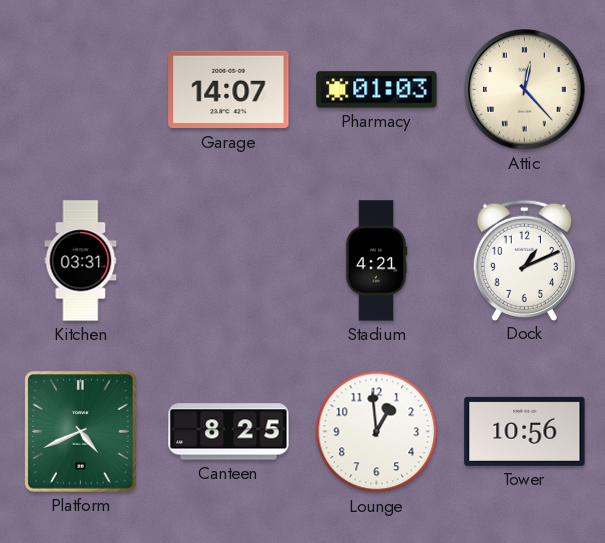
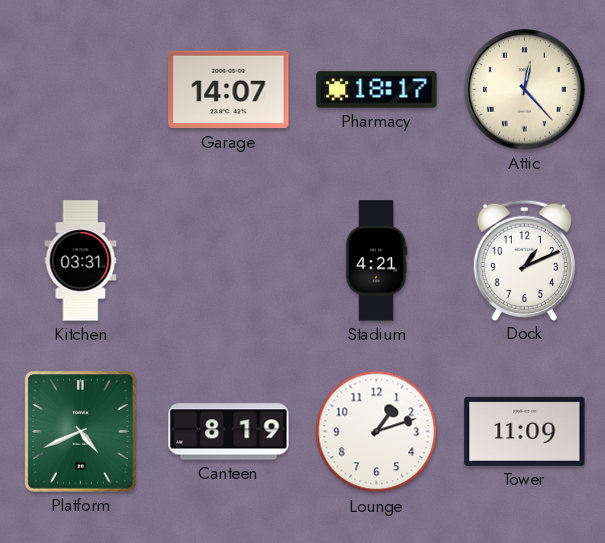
Pharmacy: 01:03 -> 18:17
Canteen: 8:25 -> 8:19
Lounge: 12:59 -> 1:12
Tower: 10:56 -> 11:09
